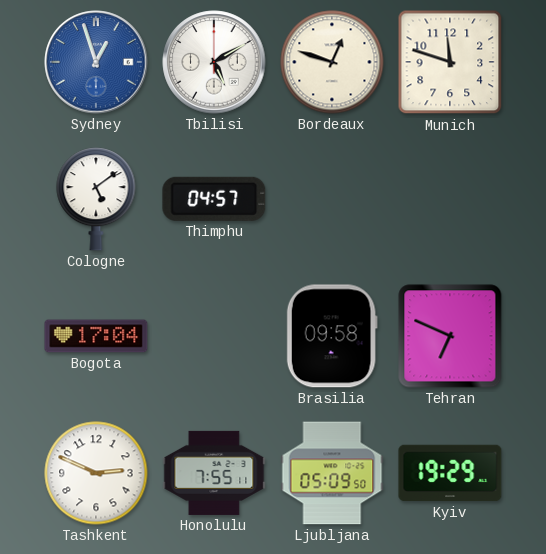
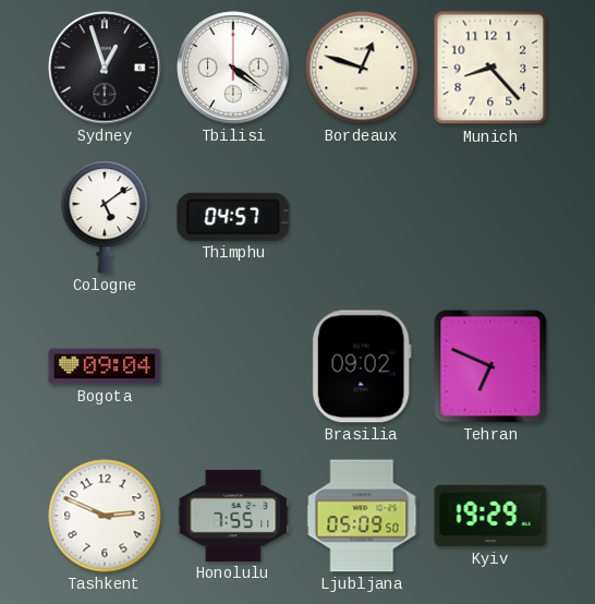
Sydney dial: blue -> black
Tbilisi: 5:10 -> 4:21
Munich: 11:48 -> 8:23
Bogota: 17:04 -> 09:04
Brasilia: 09:58 -> 09:02
